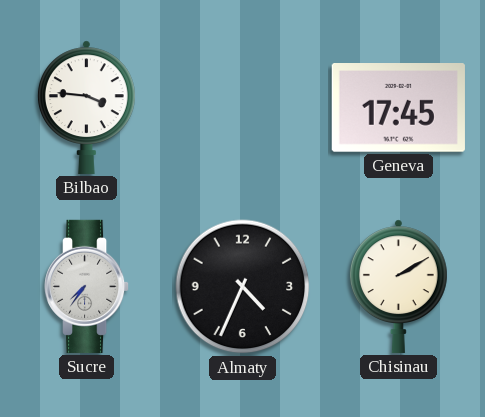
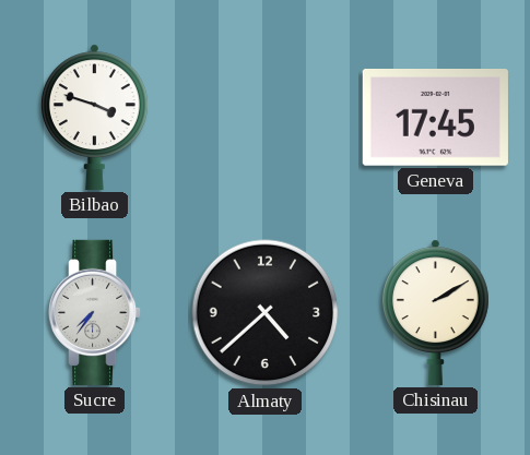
Bilbao: 3:46 -> 3:48
Almaty: 4:34 -> 4:38
